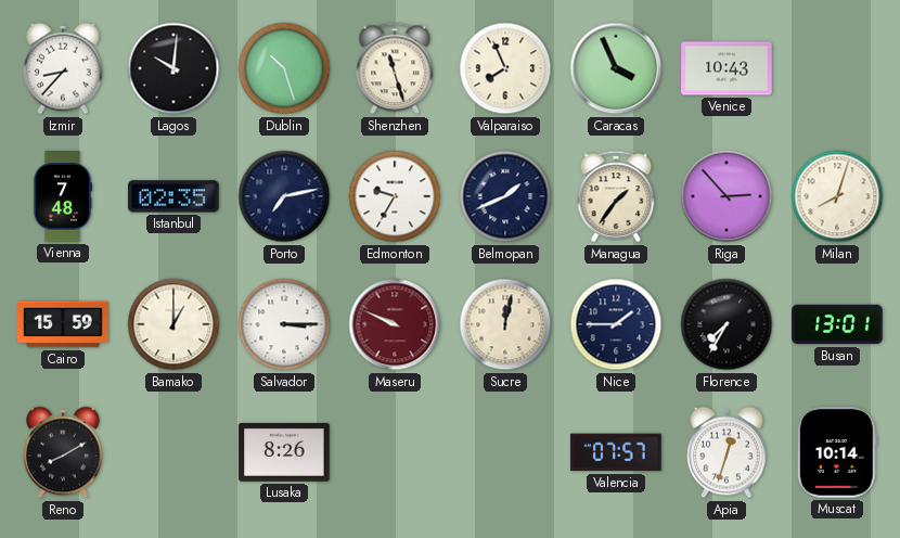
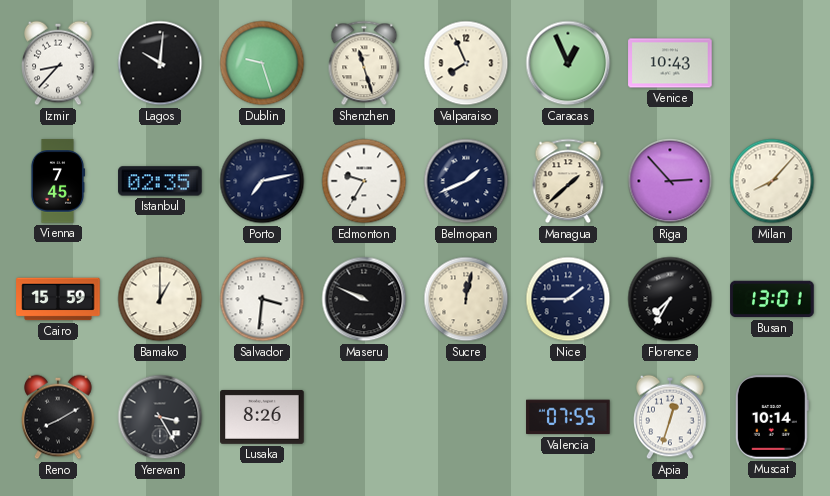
Dublin: 10:27 -> 9:27
Caracas: 3:56 -> 12:56
Vienna: 7:48 -> 7:45
Managua: 1:36 -> 1:38
Milan: 8:03 -> 8:07
Salvador: 3:15 -> 3:31
Maseru dial: burgundy -> black
Yerevan: none -> 3:25
Valencia: 07:57 -> 07:55
